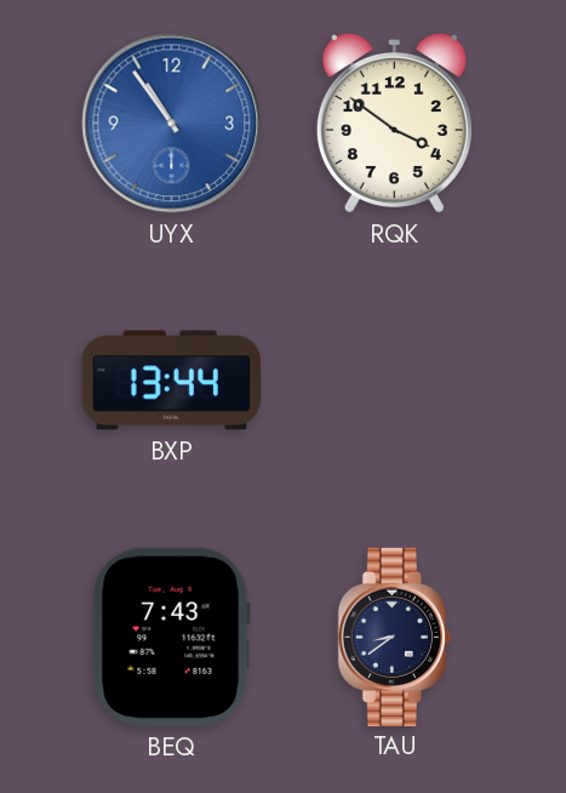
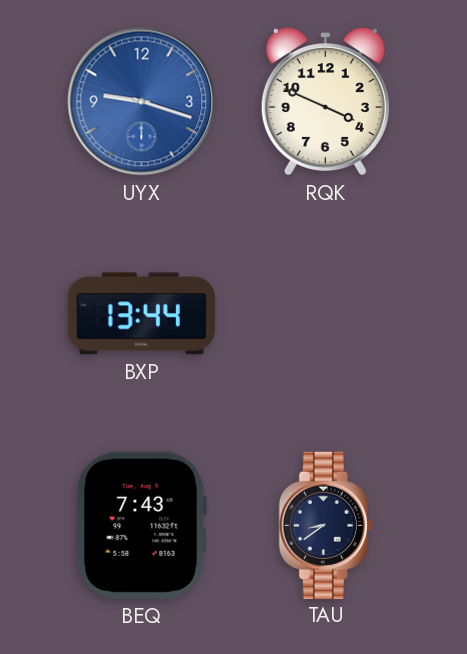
UYX: 10:54 -> 9:18
RQK: 3:51 -> 3:49
